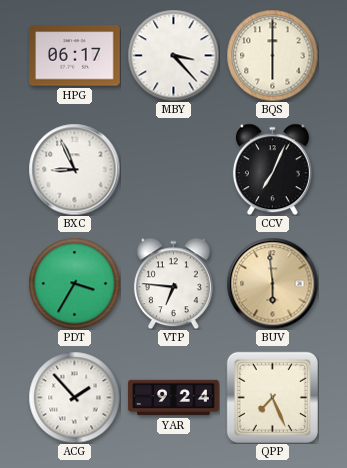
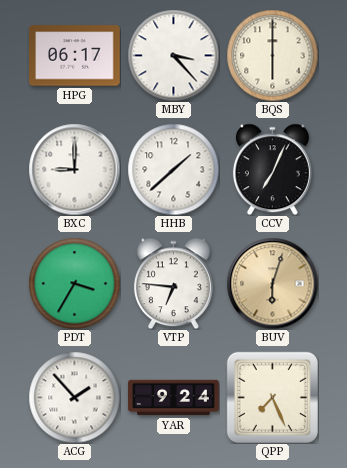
BXC: 8:56 -> 9:00
HHB: none -> 1:38
BUV: 5:59 -> 6:03
